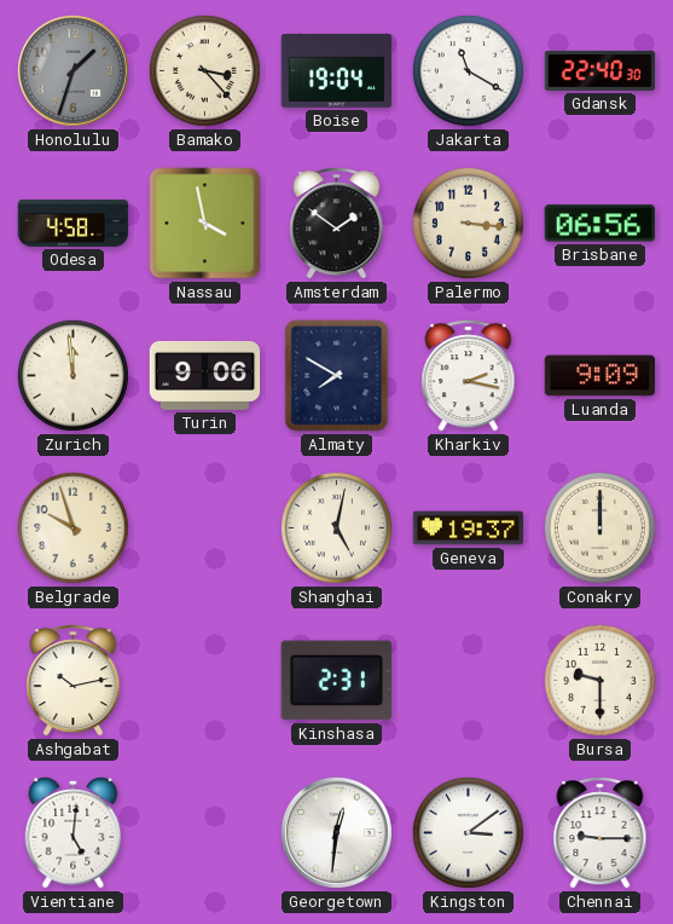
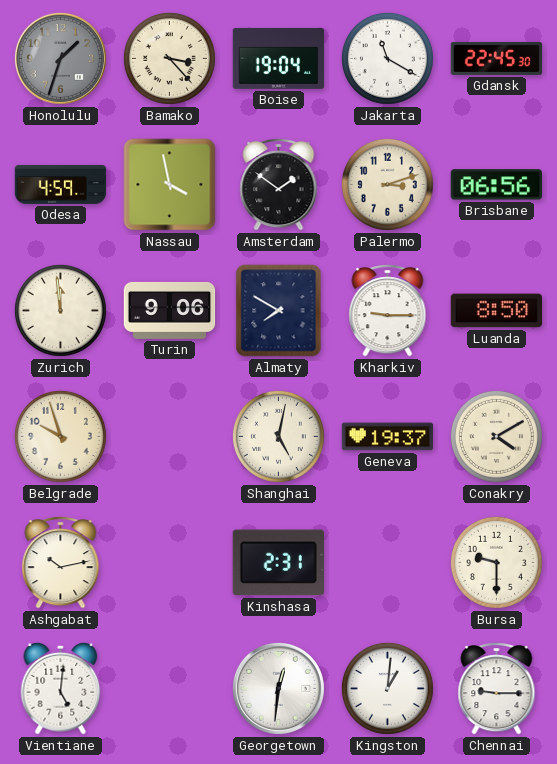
Gdansk: 22:40 -> 22:45
Odesa: 4:58 -> 4:59
Palermo: 3:16 -> 3:12
Kharkiv: 2:17 -> 9:15
Luanda: 9:09 -> 8:50
Conakry: 12:00 -> 4:10
Kingston: 3:09 -> 1:01
